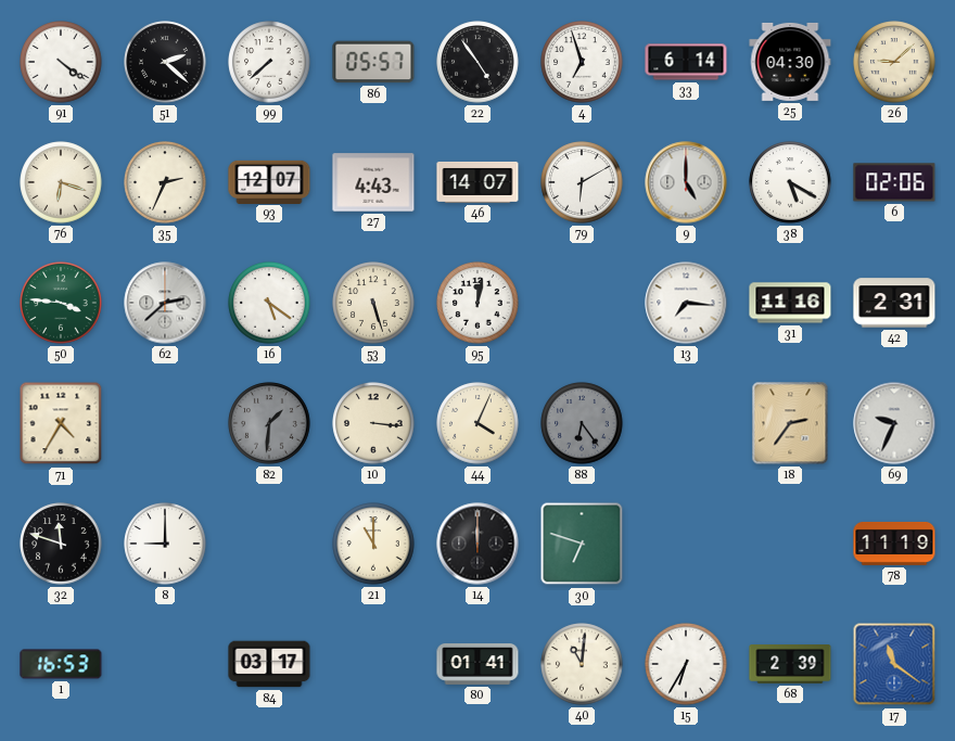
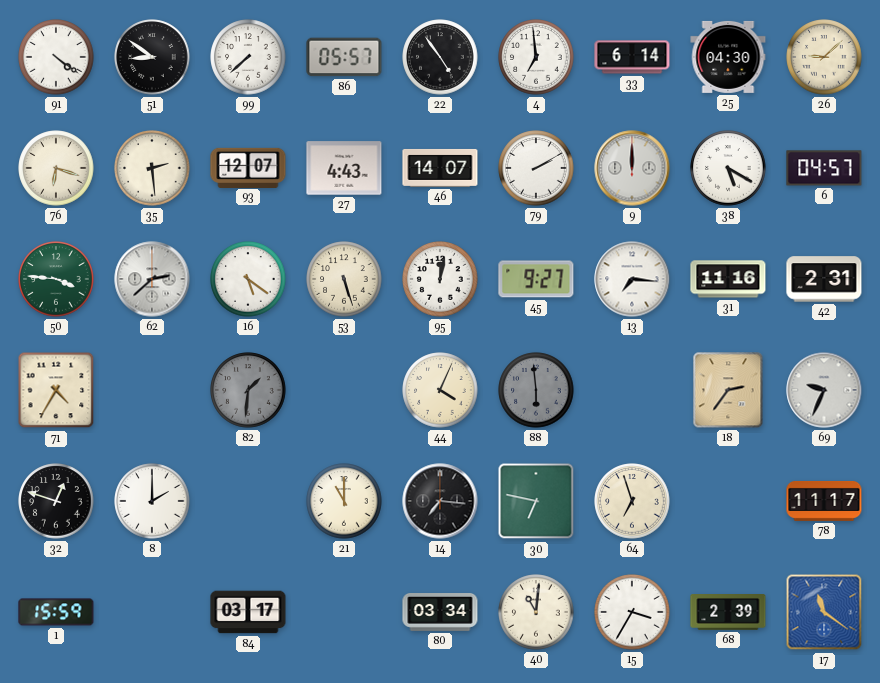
51: 2:22 -> 8:51
4: 6:57 -> 6:59
35: 2:34 -> 2:29
79: 6:10 -> 2:10
9: 5:00 -> 12:00
6: 02:06 -> 04:57
45: none -> 9:27
10: 3:16 -> none
88: 6:24 -> 5:59
32: 11:48 -> 12:48
8: 9:00 -> 2:00
14: 12:00 -> 7:16
30: 6:48 -> 6:47
64: none -> 6:57
78: 11:19 -> 11:17
1: 16:53 -> 15:59
80: 01:41 -> 03:34
15: 6:35 -> 3:35
